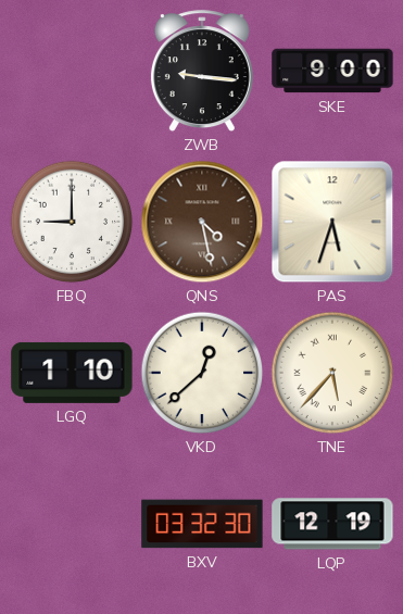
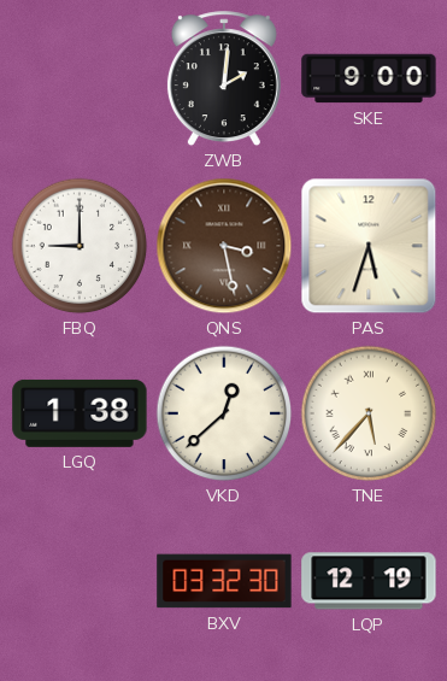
ZWB: 9:16 -> 2:01
QNS: 4:28 -> 3:28
LGQ: 1:10 -> 1:38
